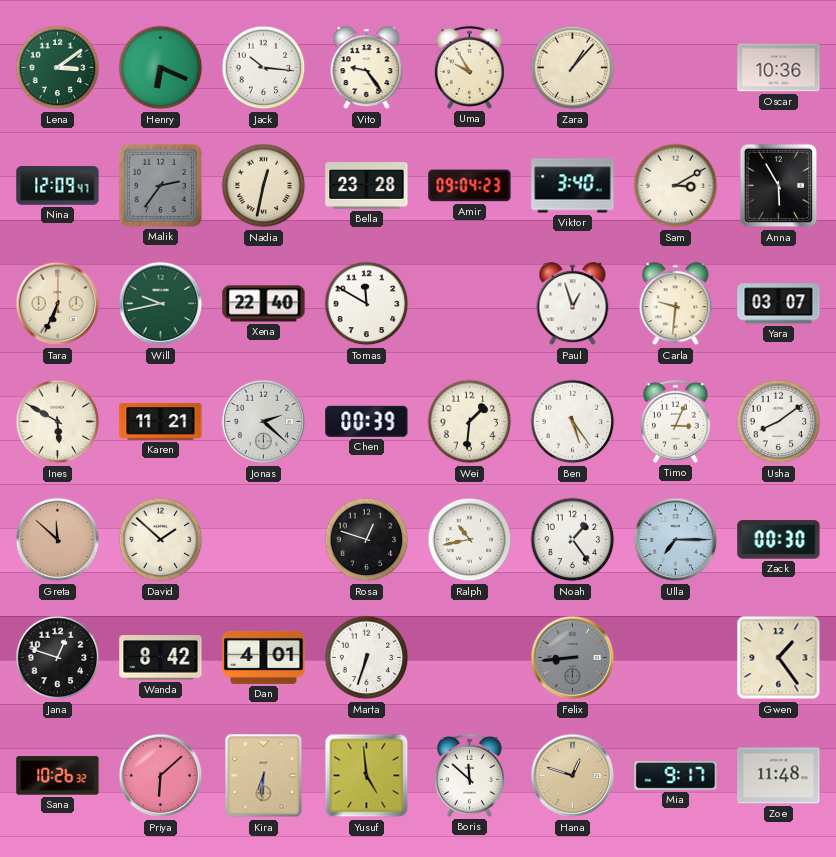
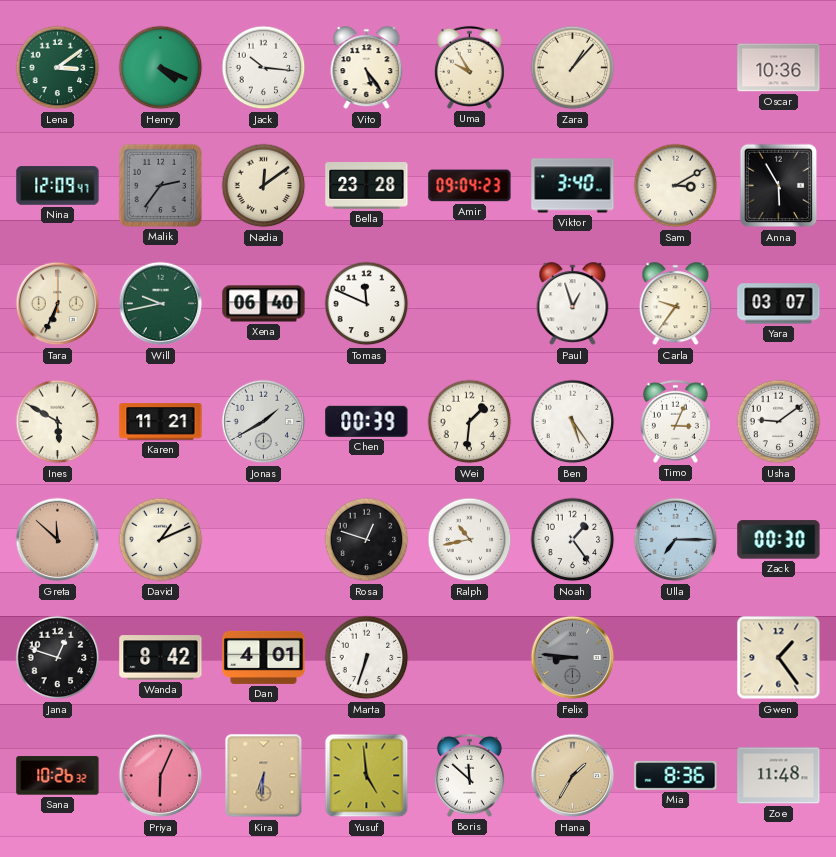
Henry: 6:19 -> 4:19
Vito: 9:24 -> 5:24
Nadia: 12:32 -> 12:09
Xena: 22:40 -> 06:40
Tomas: 11:50 -> 11:49
Carla: 9:31 -> 9:36
Jonas: 2:22 -> 1:40
Usha: 8:09 -> 9:09
David: 1:52 -> 1:11
Felix: 8:44 -> 8:46
Priya: 6:08 -> 6:04
Hana: 12:48 -> 1:35
Mia: 9:17 -> 8:36
